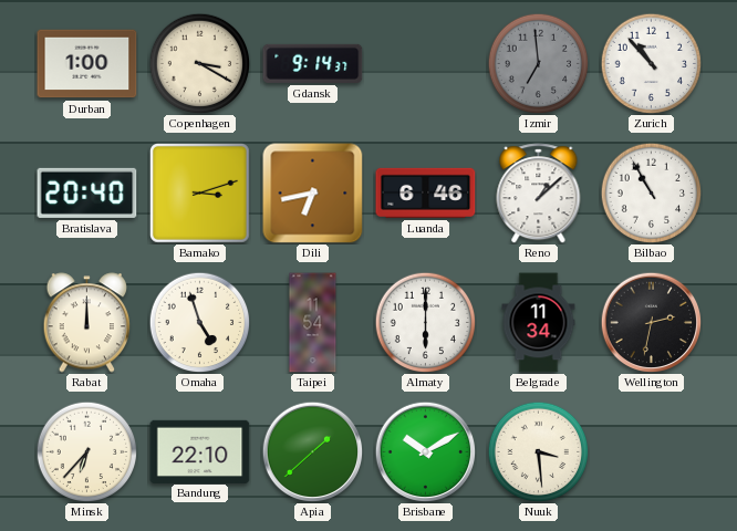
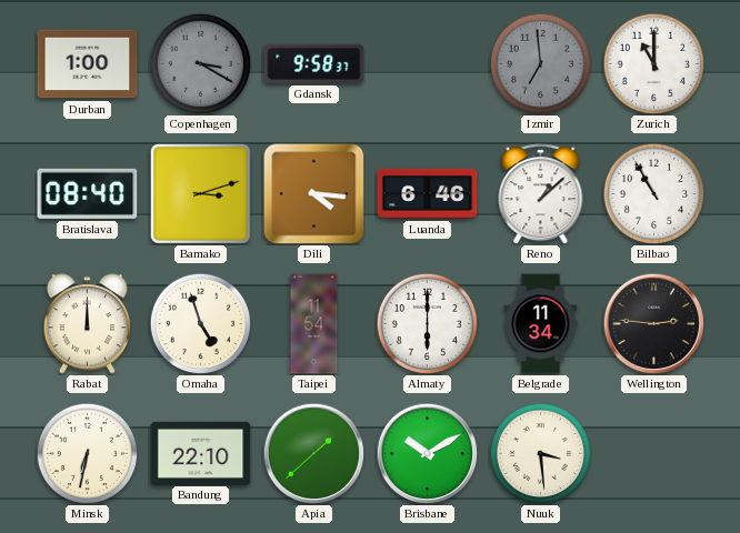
Copenhagen dial: cream -> grey
Gdansk: 9:14 -> 9:58
Zurich: 10:53 -> 11:00
Bratislava: 20:40 -> 08:40
Dili: 6:43 -> 4:16
Wellington: 2:32 -> 2:46
Minsk: 6:37 -> 6:32
